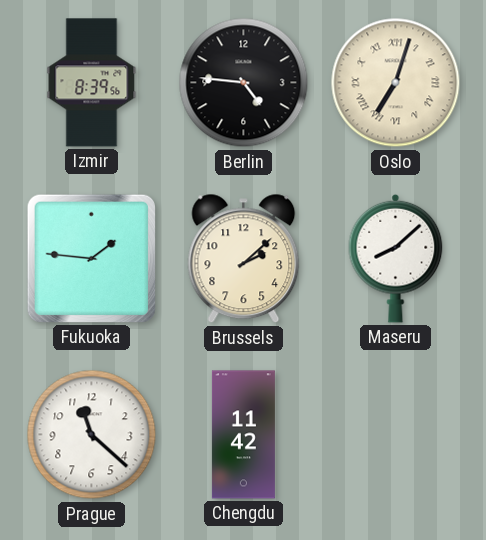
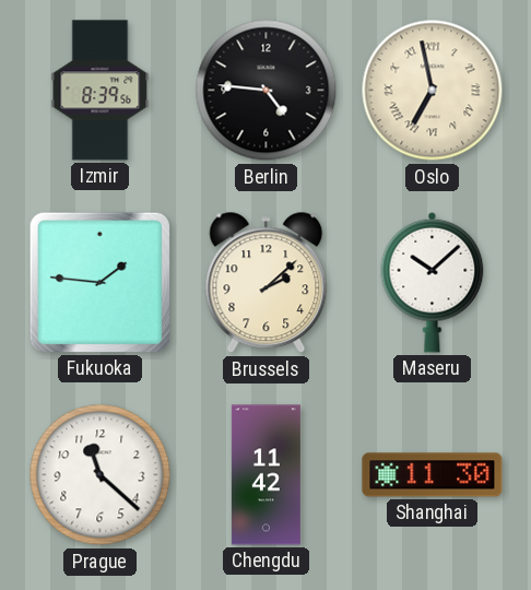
Oslo: 7:03 -> 6:58
Maseru: 8:08 -> 10:08
Shanghai: none -> 11:30
